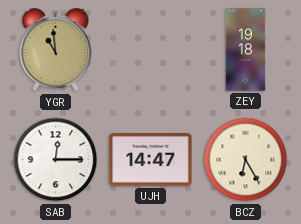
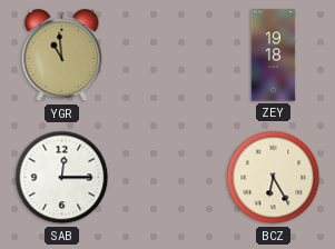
UJH: 14:47 -> none
